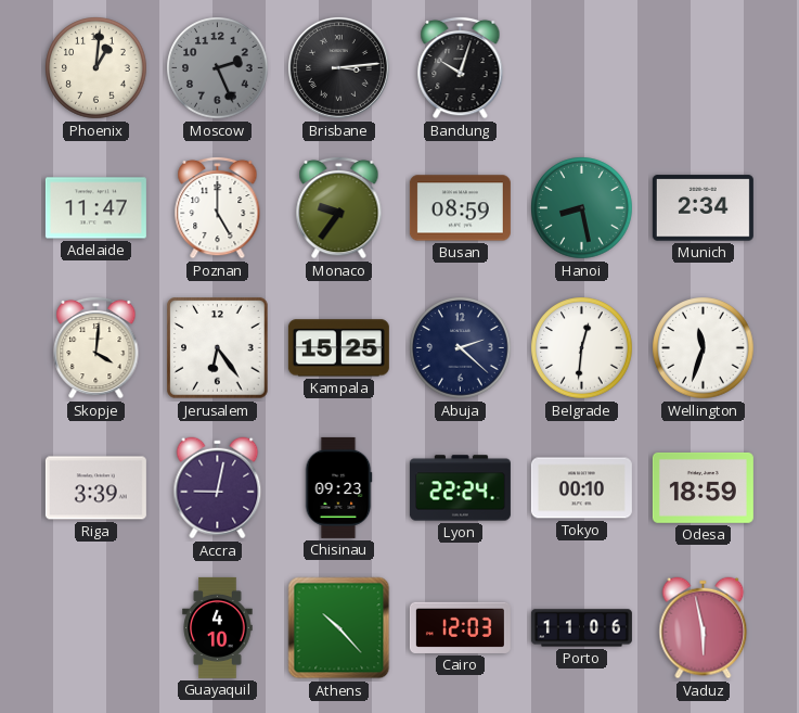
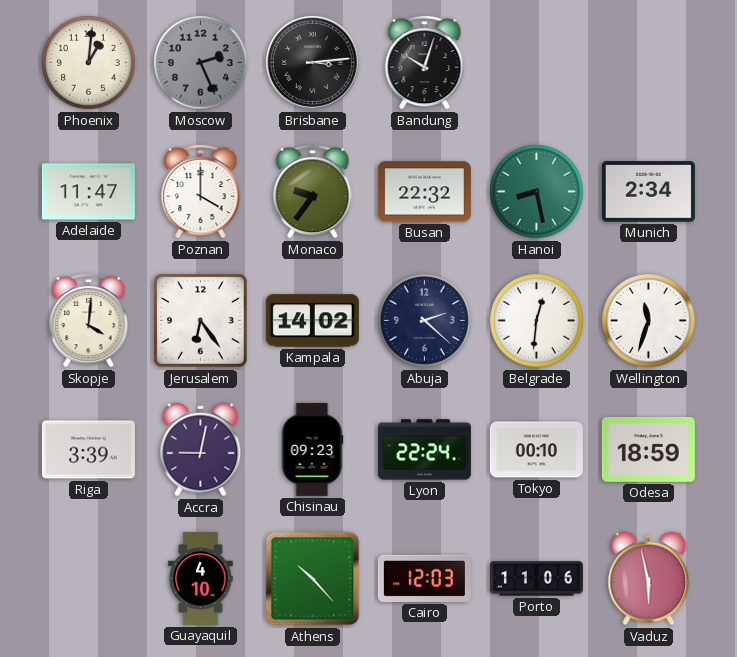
Poznan: 5:00 -> 4:00
Busan: 08:59 -> 22:32
Kampala: 15:25 -> 14:02
